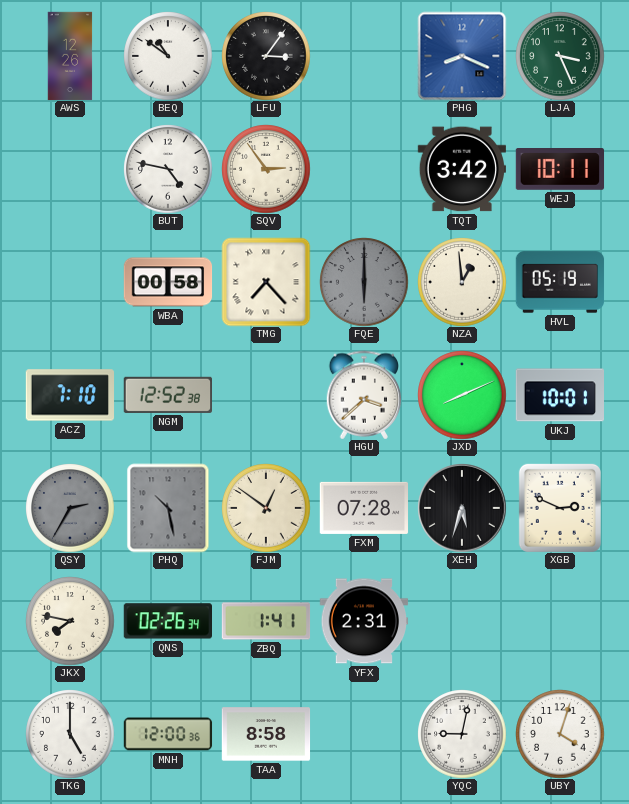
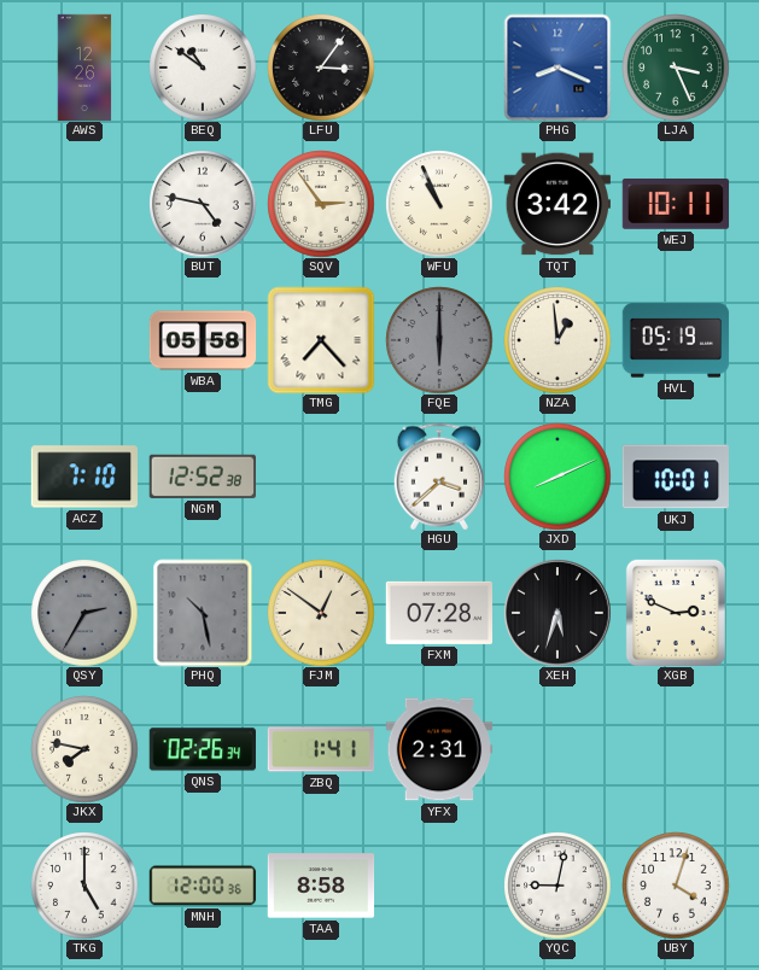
WFU: none -> 10:56
WBA: 00:58 -> 05:58
